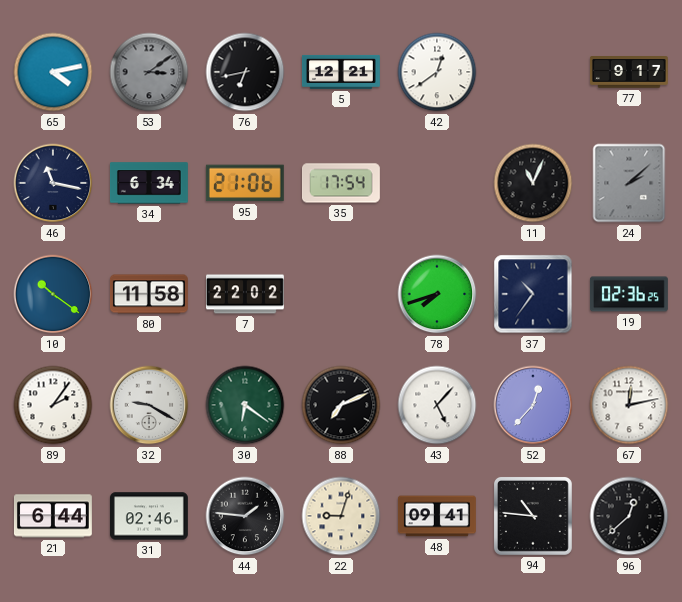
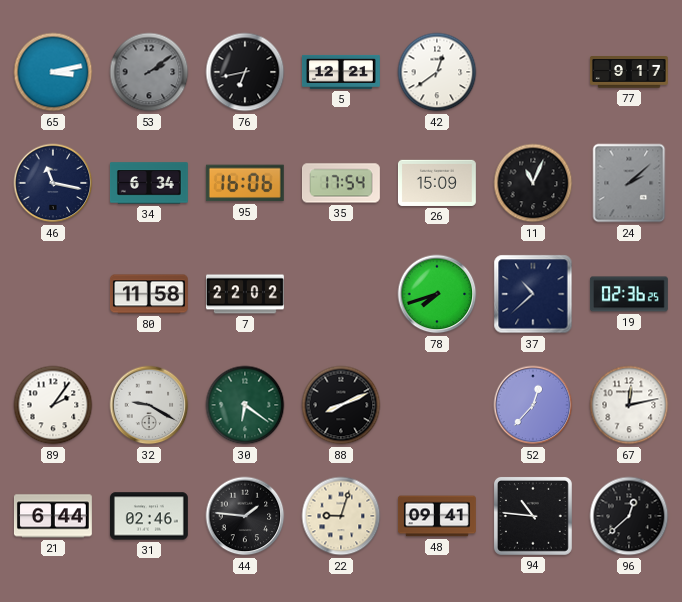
65: 4:13 -> 3:13
53: 3:09 -> 2:09
95: 21:06 -> 16:06
26: none -> 15:09
10: 10:21 -> none
37: 10:36 -> 10:38
88: 7:11 -> 8:11
43: 5:07 -> none
